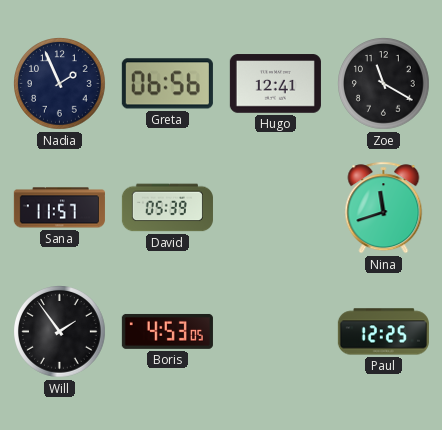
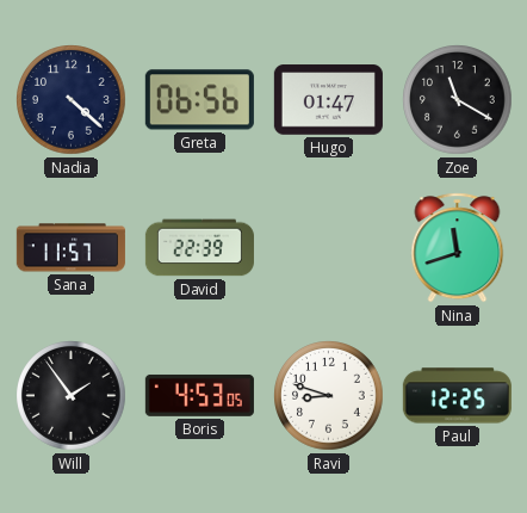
Nadia: 1:56 -> 4:22
Hugo: 12:41 -> 01:47
David: 05:39 -> 22:39
Ravi: none -> 8:48
